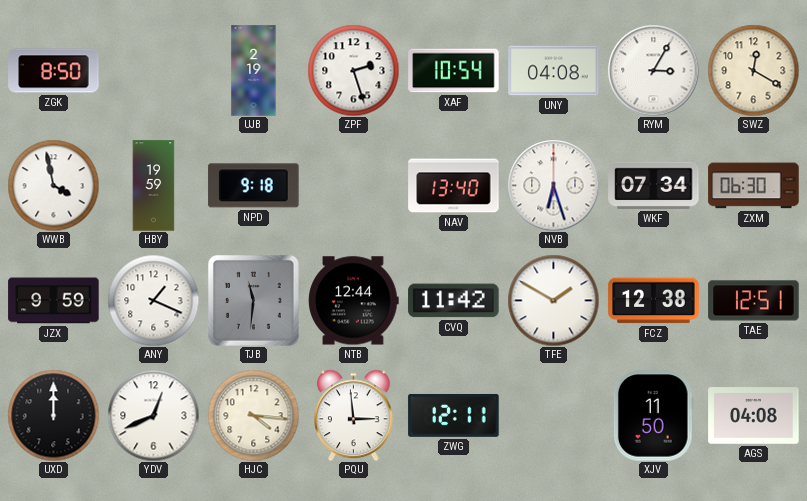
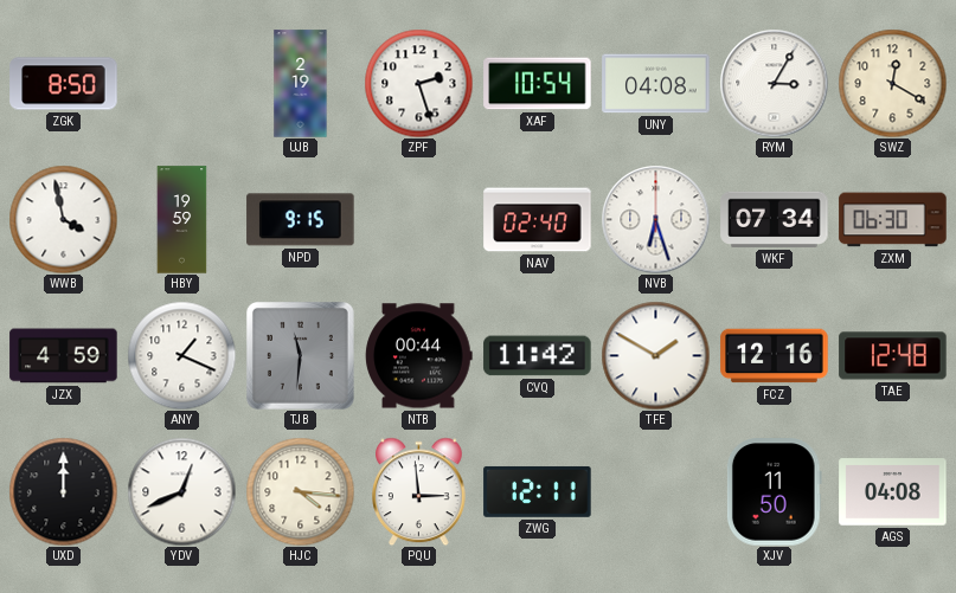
NPD: 9:18 -> 9:15
NAV: 13:40 -> 02:40
JZX: 9:59 -> 4:59
NTB: 12:44 -> 00:44
FCZ: 12:38 -> 12:16
TAE: 12:51 -> 12:48
